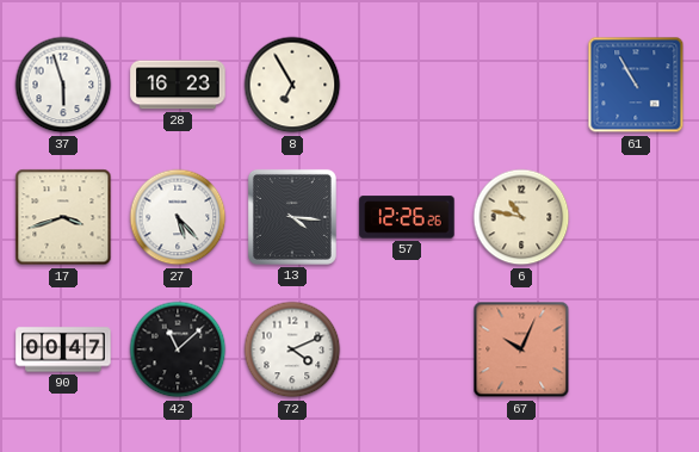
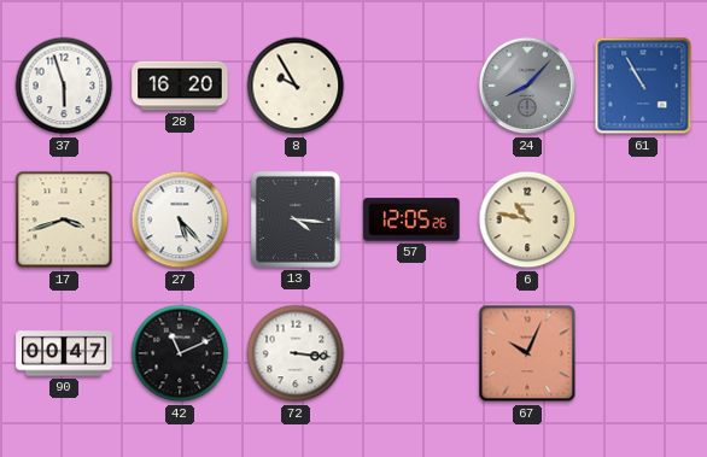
28: 16:23 -> 16:20
8: 6:55 -> 9:55
24: none -> 8:07
57: 12:26 -> 12:05
42: 11:08 -> 11:11
72: 4:11 -> 3:16
